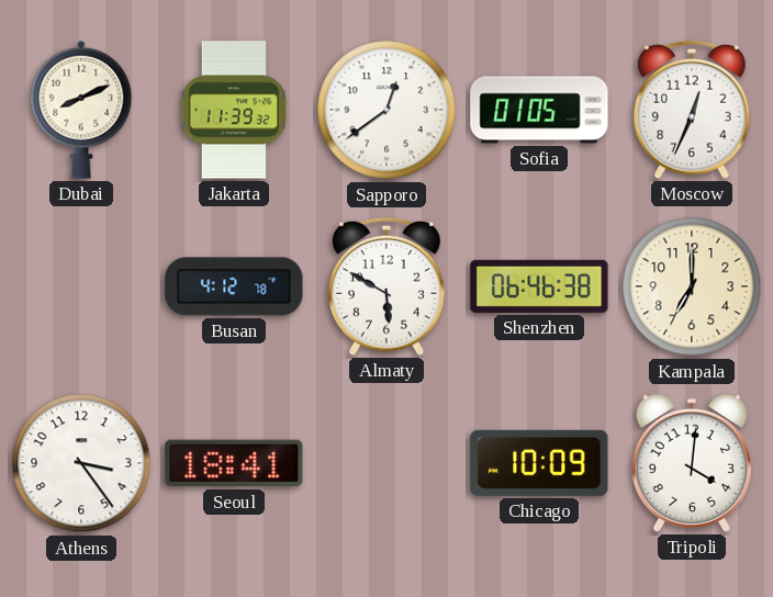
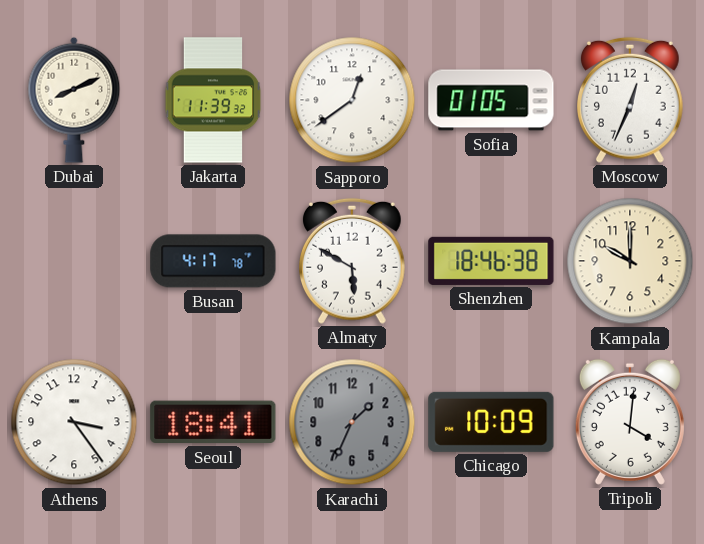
Busan: 4:12 -> 4:17
Shenzhen: 06:46 -> 18:46
Kampala: 7:00 -> 10:00
Karachi: none -> 1:34
